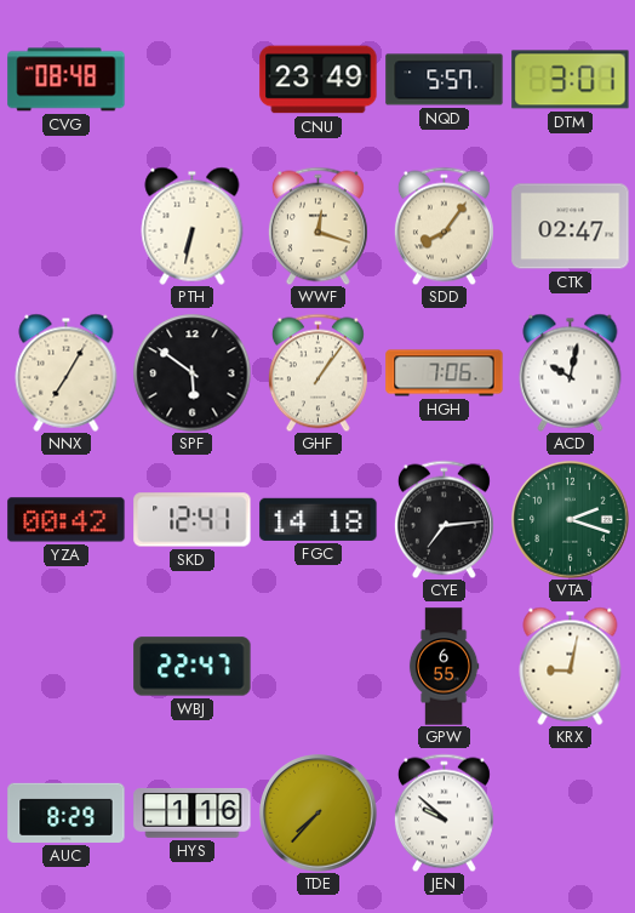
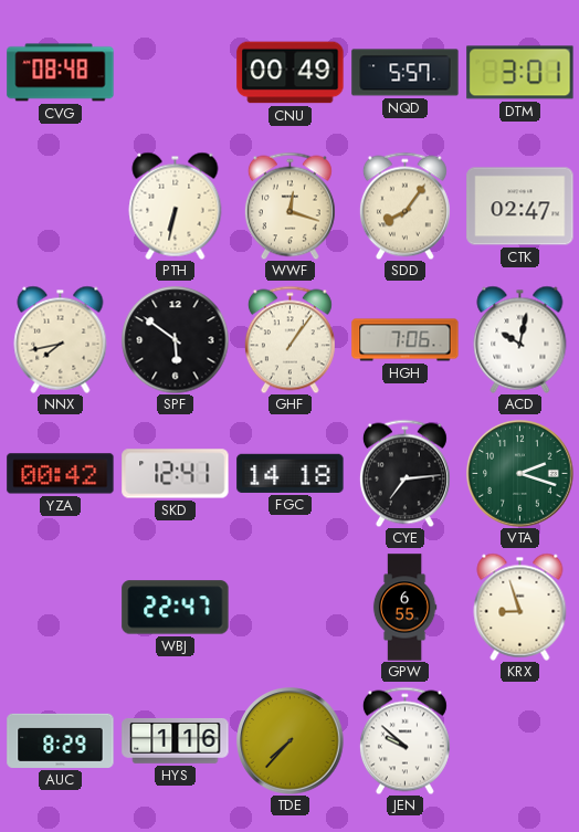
CNU: 23:49 -> 00:49
NNX: 7:05 -> 7:43
KRX: 9:02 -> 8:57
